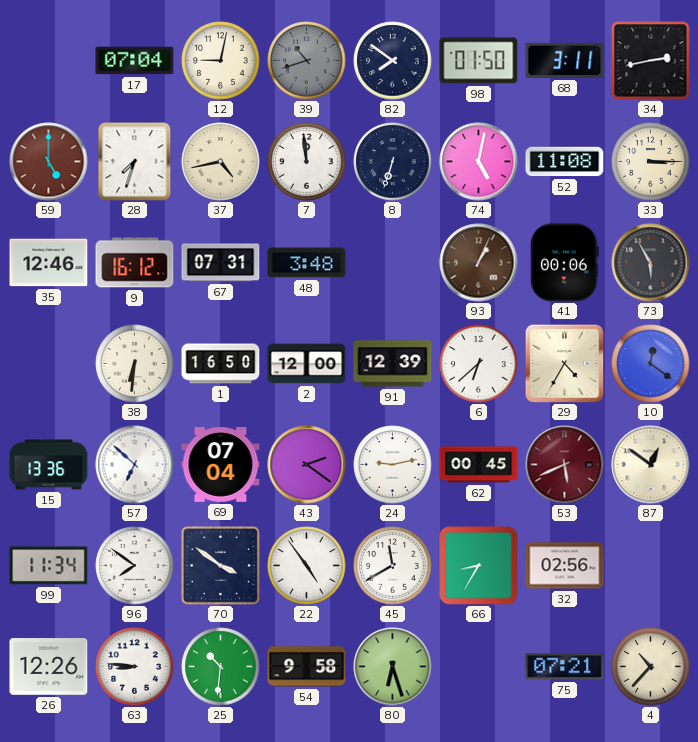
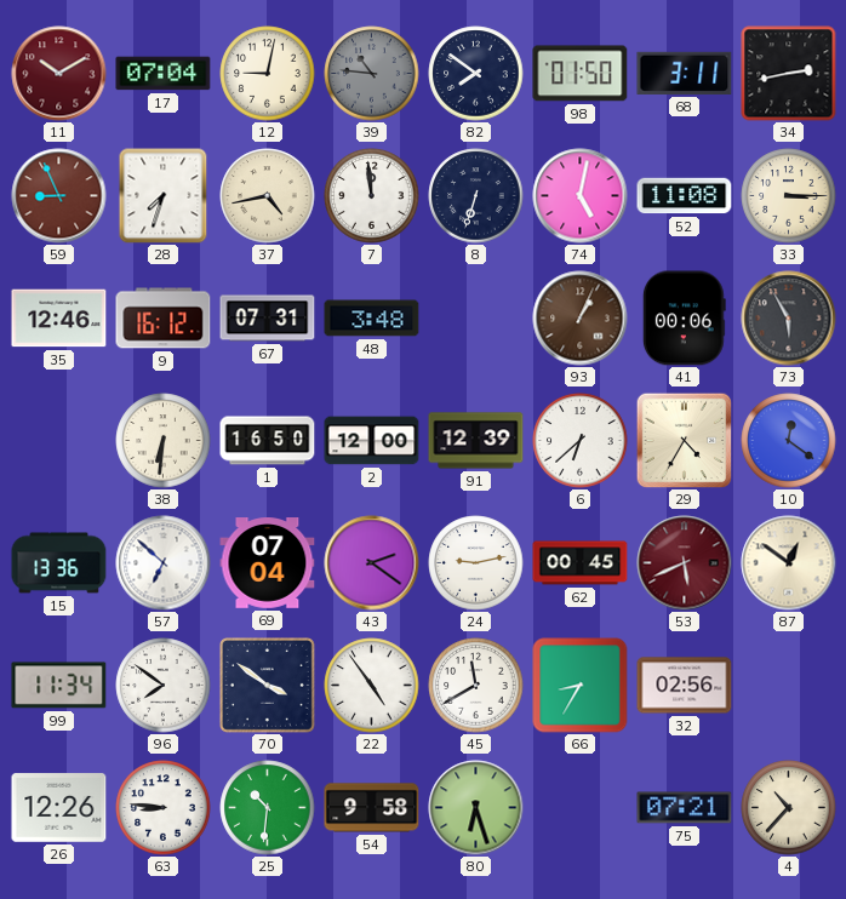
11: none -> 10:10
39: 10:42 -> 10:46
59: 5:00 -> 8:56
